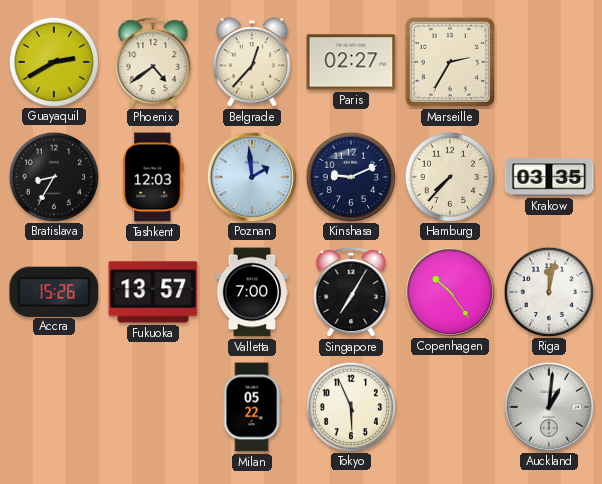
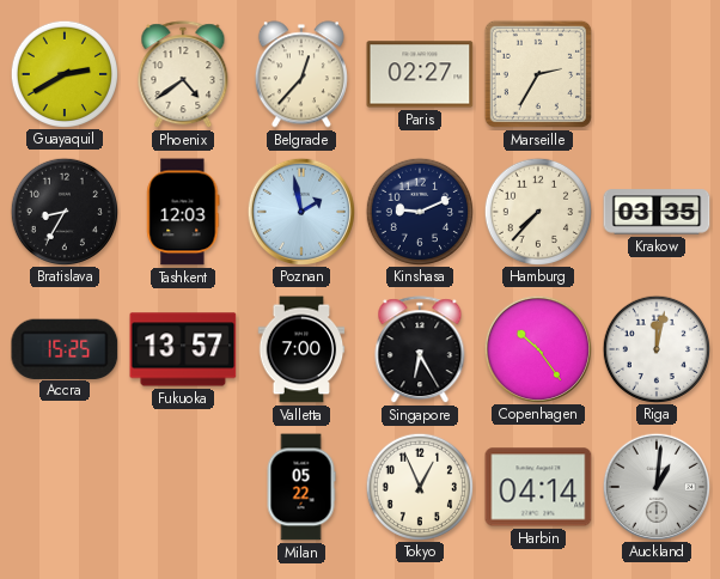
Poznan: 1:59 -> 1:58
Accra: 15:26 -> 15:25
Singapore: 7:05 -> 6:25
Tokyo: 5:56 -> 12:56
Harbin: none -> 04:14
